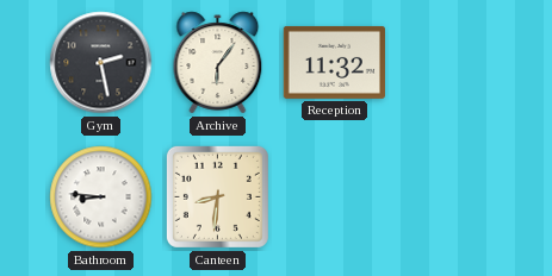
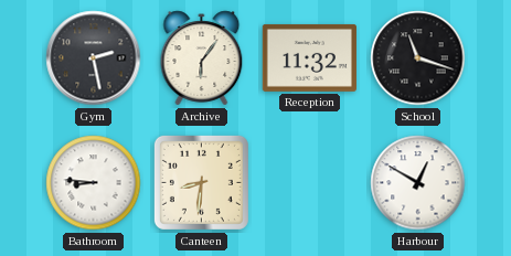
School: none -> 11:18
Harbour: none -> 12:50
